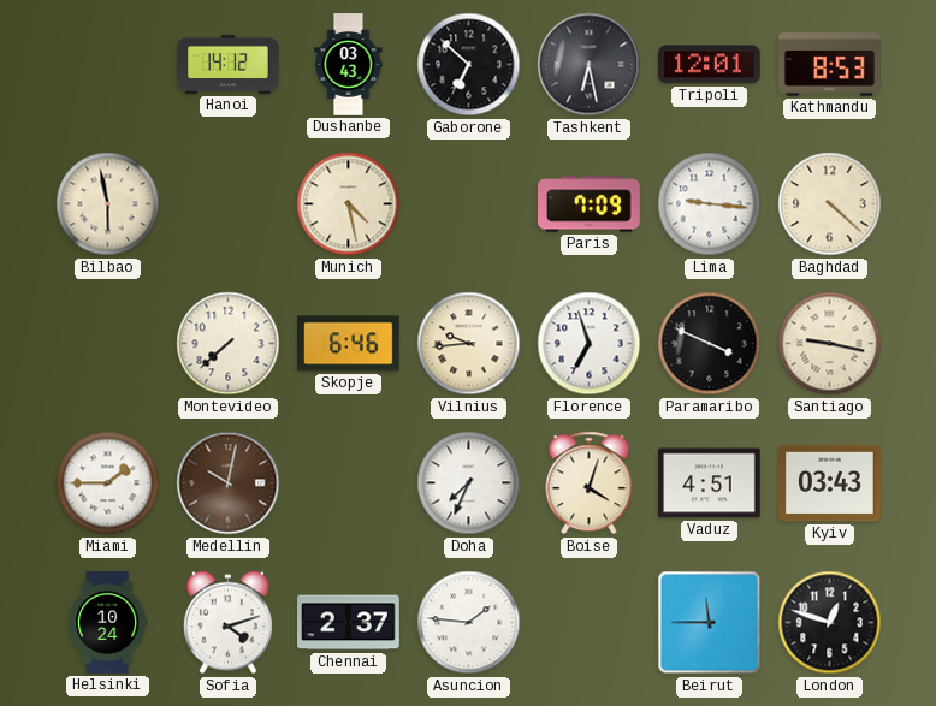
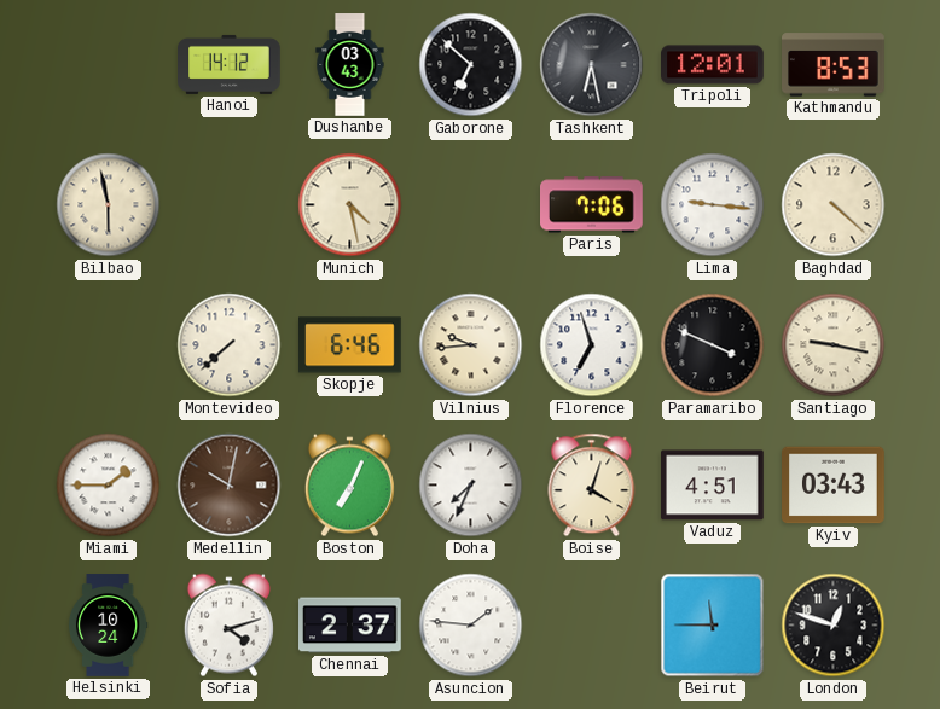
Paris: 7:09 -> 7:06
Boston: none -> 7:04
